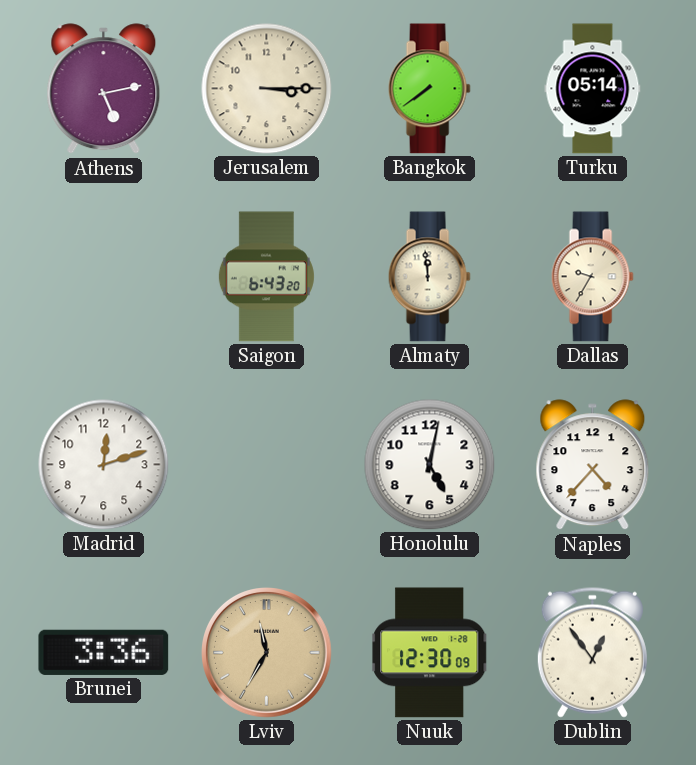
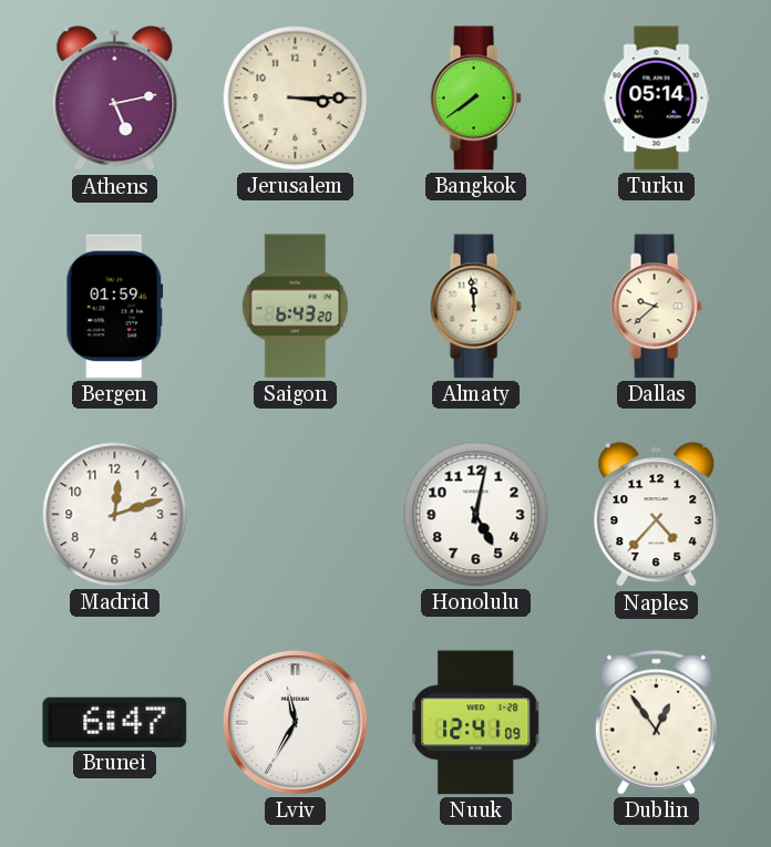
Bergen: none -> 01:59
Dallas: 9:35 -> 9:38
Brunei: 3:36 -> 6:47
Lviv dial: champagne -> white
Nuuk: 12:30 -> 12:41
